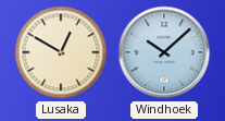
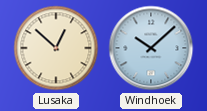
Lusaka: 12:50 -> 12:52
